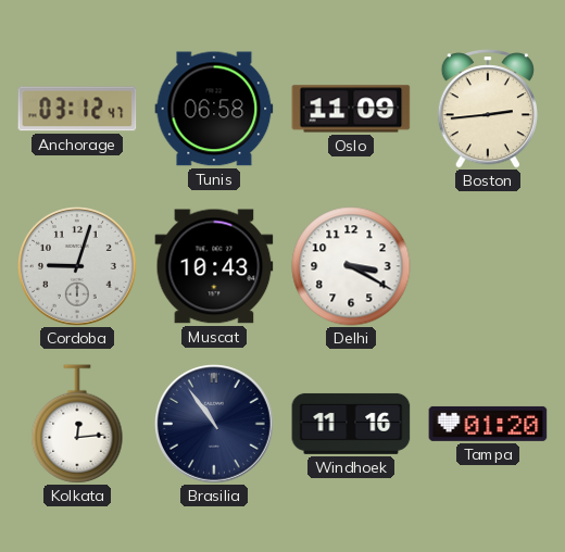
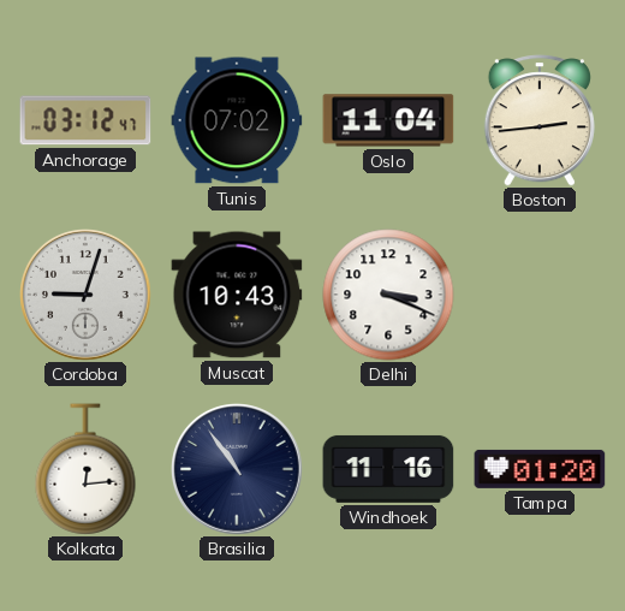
Tunis: 06:58 -> 07:02
Oslo: 11:09 -> 11:04
Delhi: 3:20 -> 3:19
